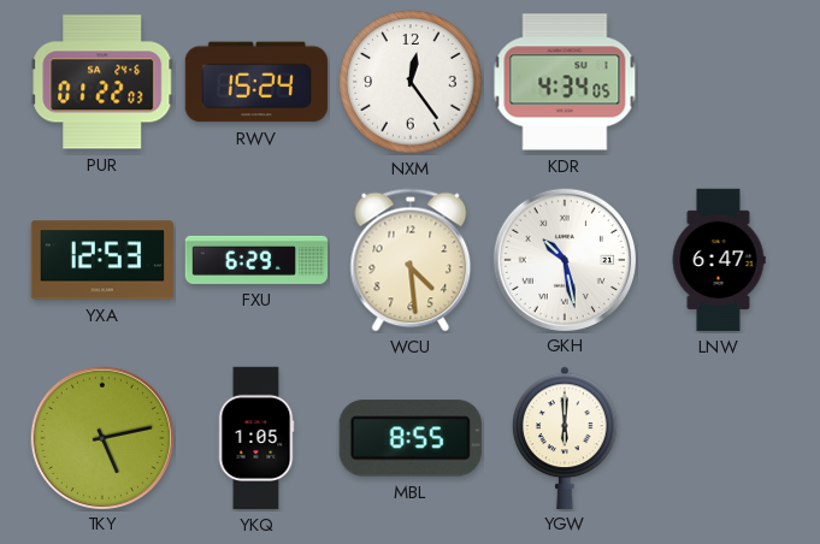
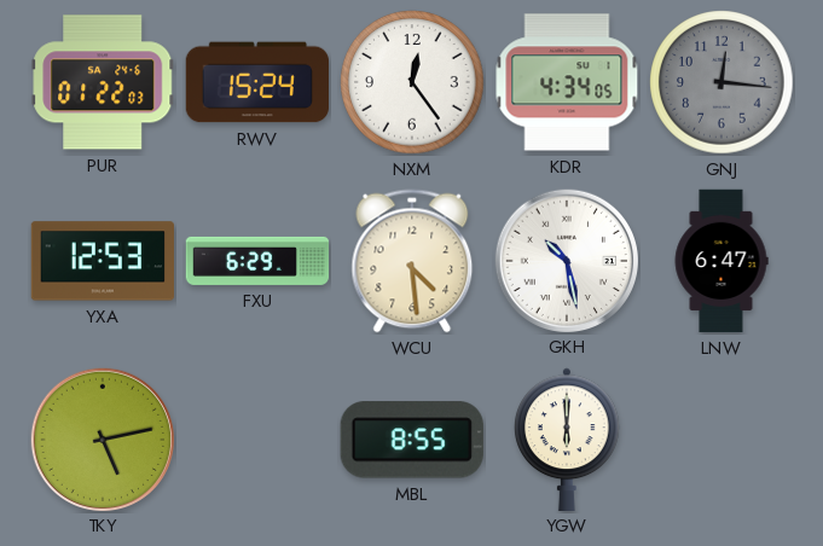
GNJ: none -> 12:16
YKQ: 1:05 -> none
